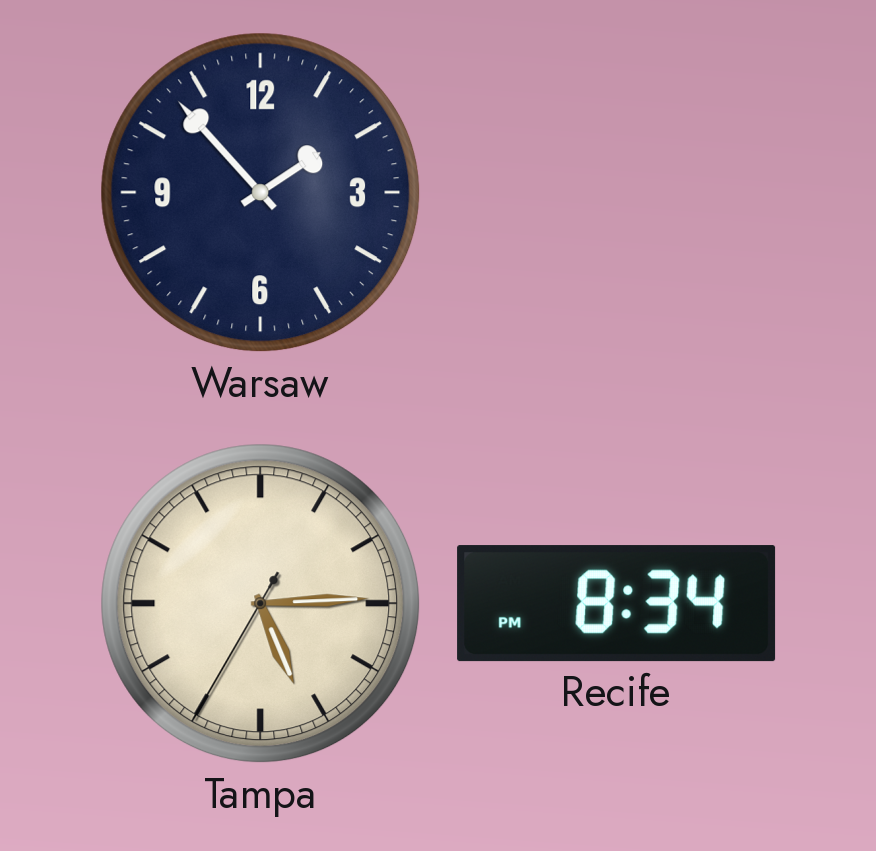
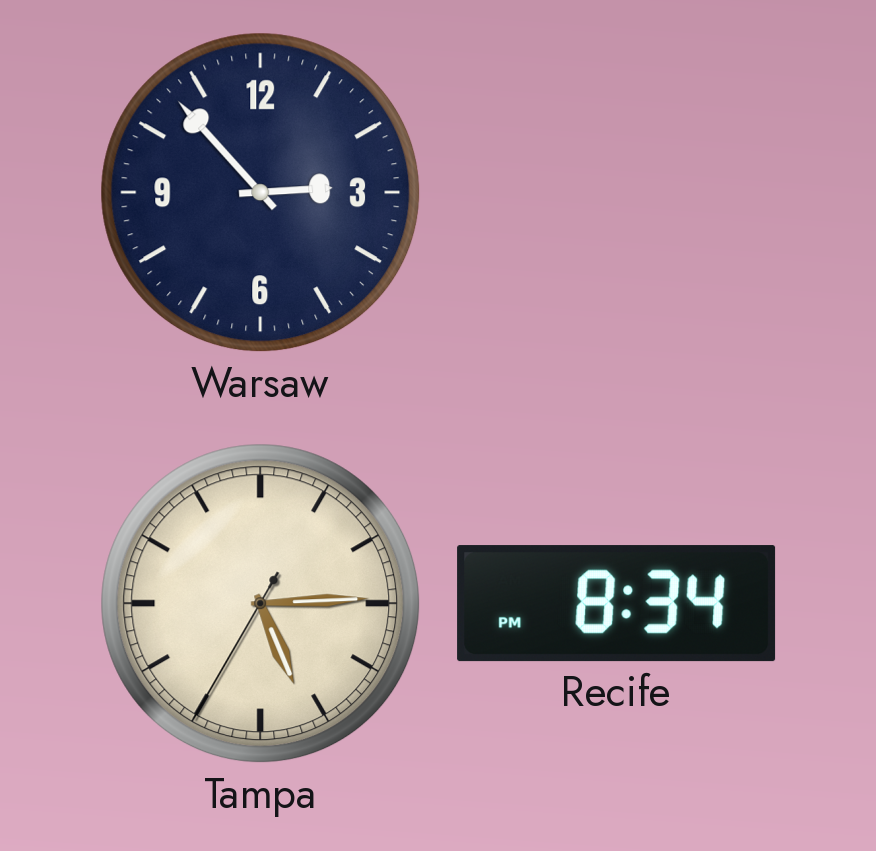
Warsaw: 1:53 -> 2:53
